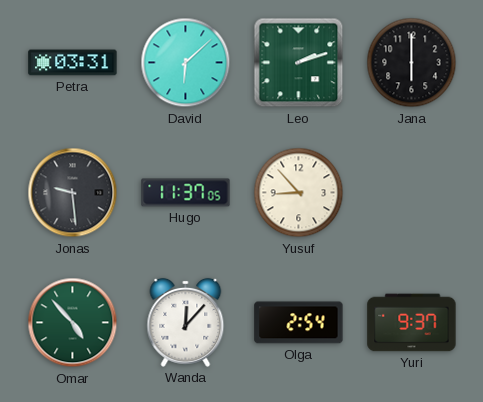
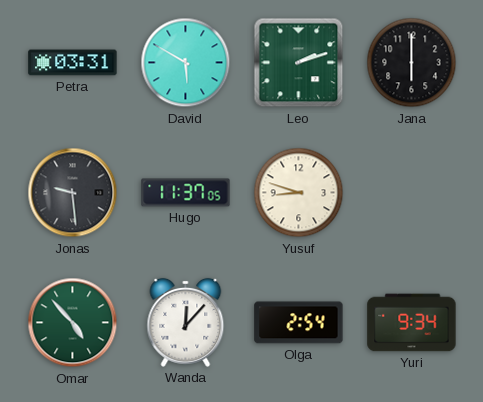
David: 6:08 -> 5:50
Yusuf: 8:53 -> 8:48
Yuri: 9:37 -> 9:34
